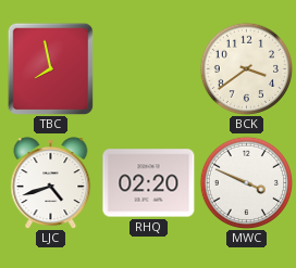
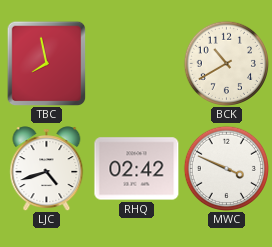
BCK: 3:39 -> 10:40
RHQ: 02:20 -> 02:42
